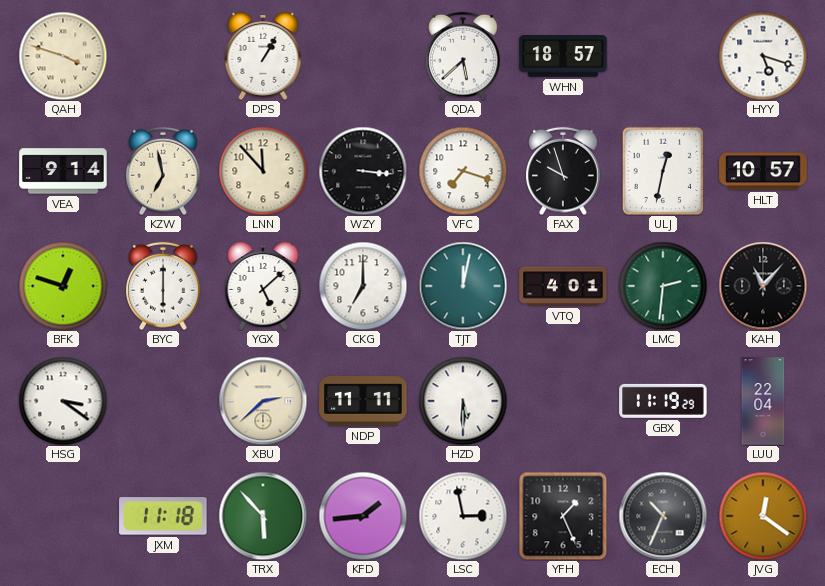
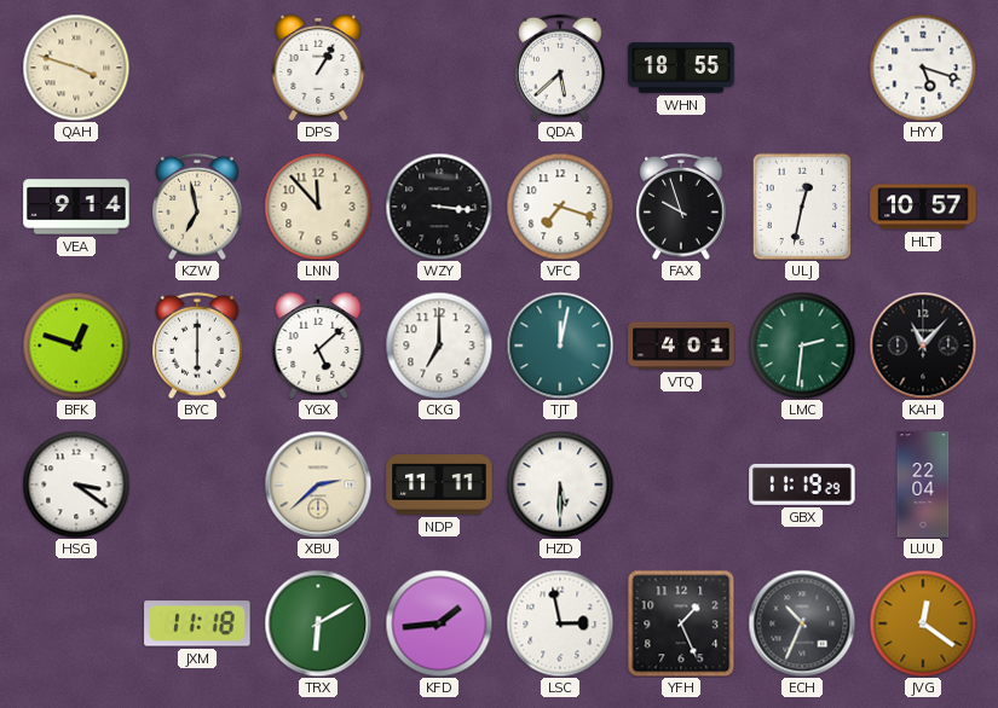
WHN: 18:57 -> 18:55
TRX: 5:53 -> 6:10
